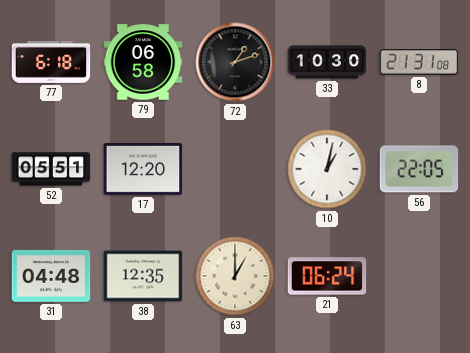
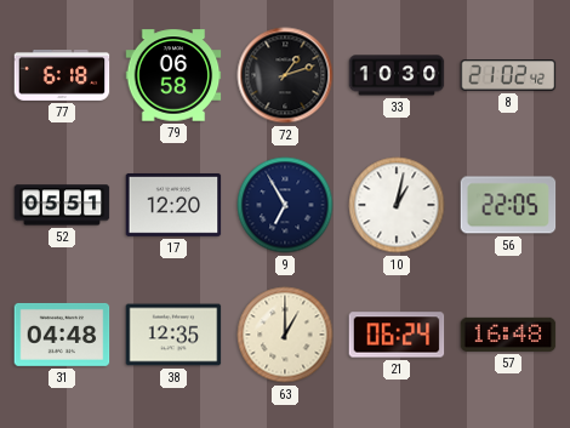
8: 21:31 -> 21:02
9: none -> 6:55
57: none -> 16:48
